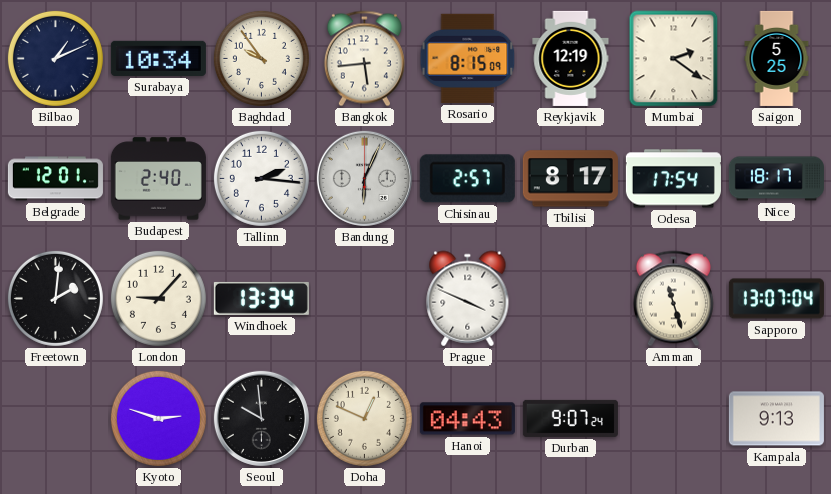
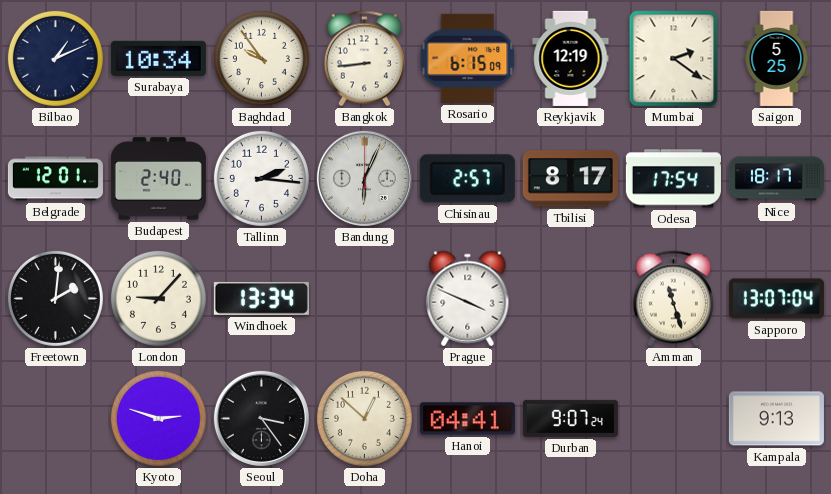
Bangkok: 5:44 -> 8:44
Rosario: 8:15 -> 6:15
Seoul: 9:59 -> 3:24
Doha: 12:49 -> 12:52
Hanoi: 04:43 -> 04:41
